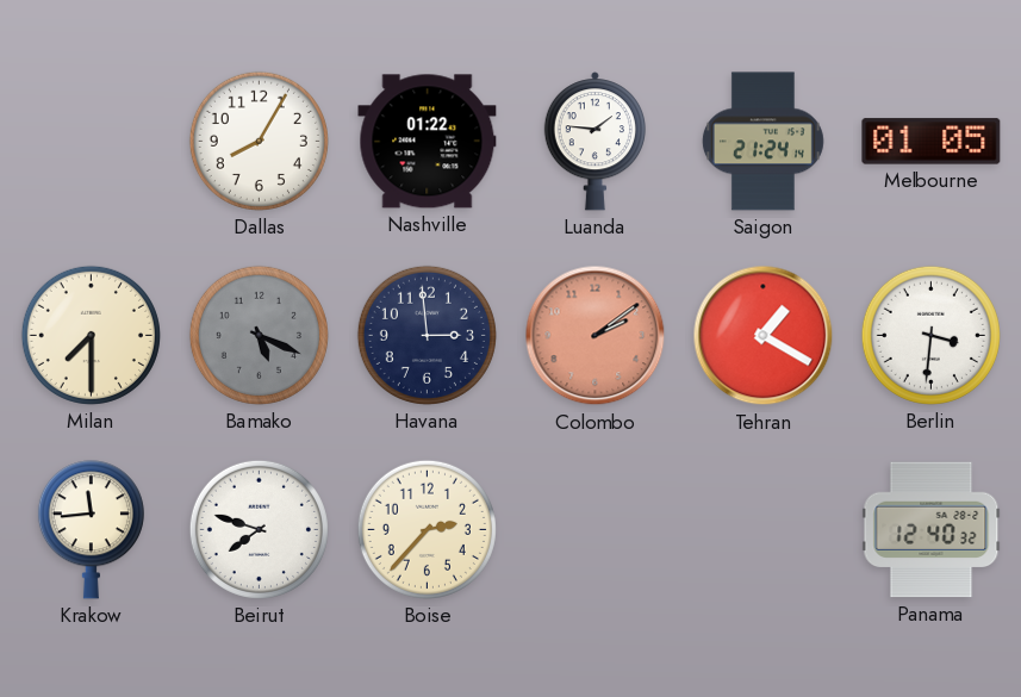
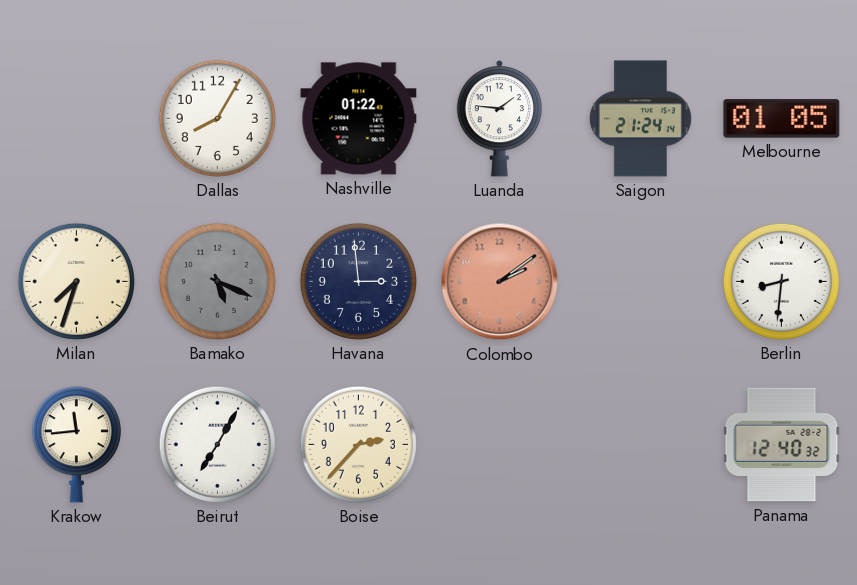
Milan: 7:30 -> 7:33
Tehran: 1:20 -> none
Berlin: 3:31 -> 8:31
Beirut: 7:48 -> 7:05
